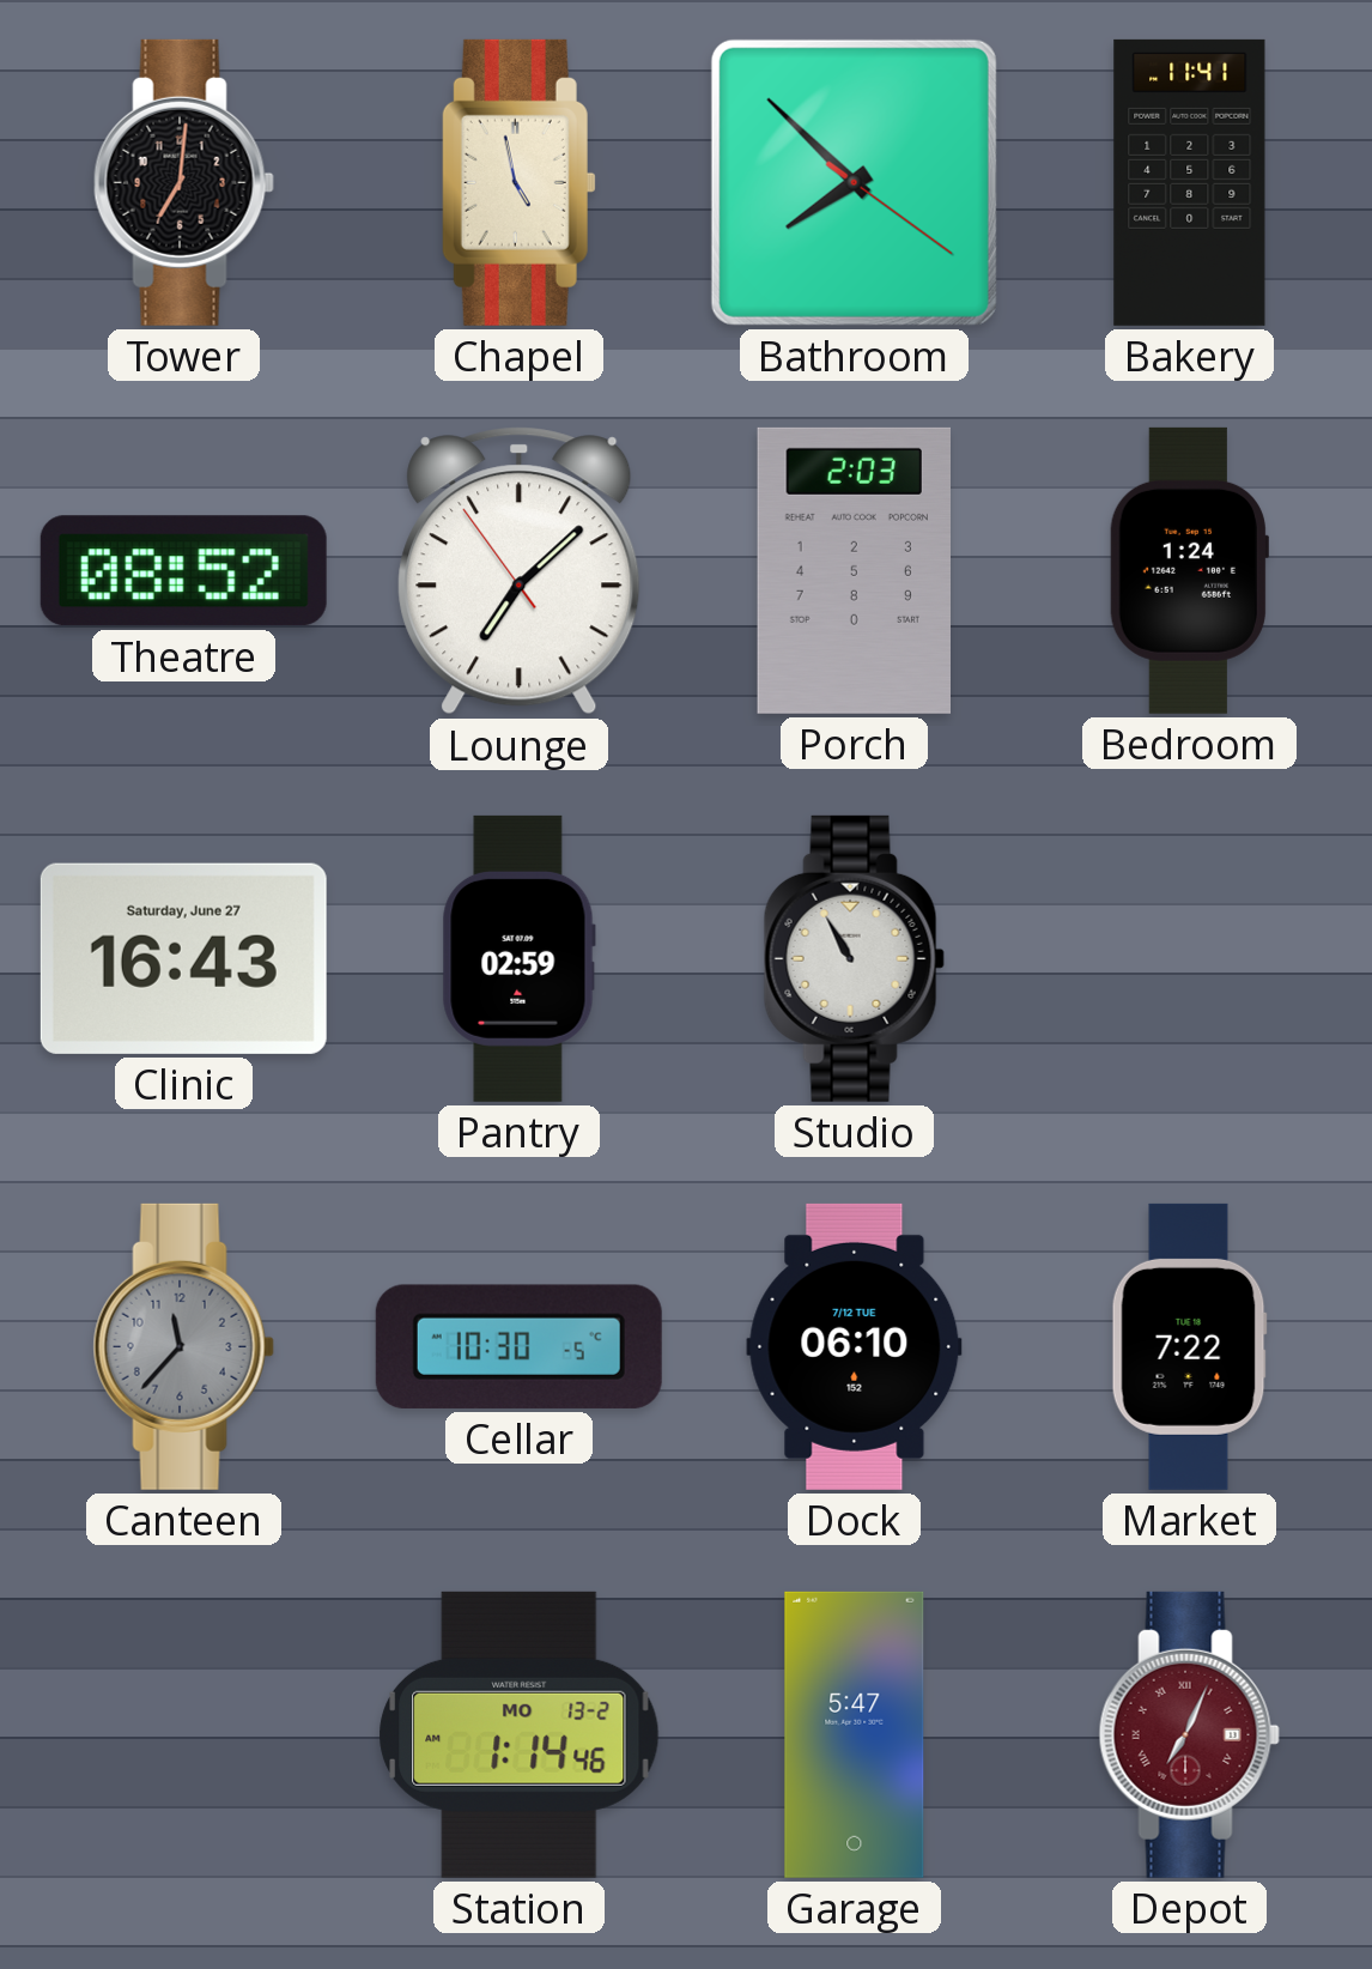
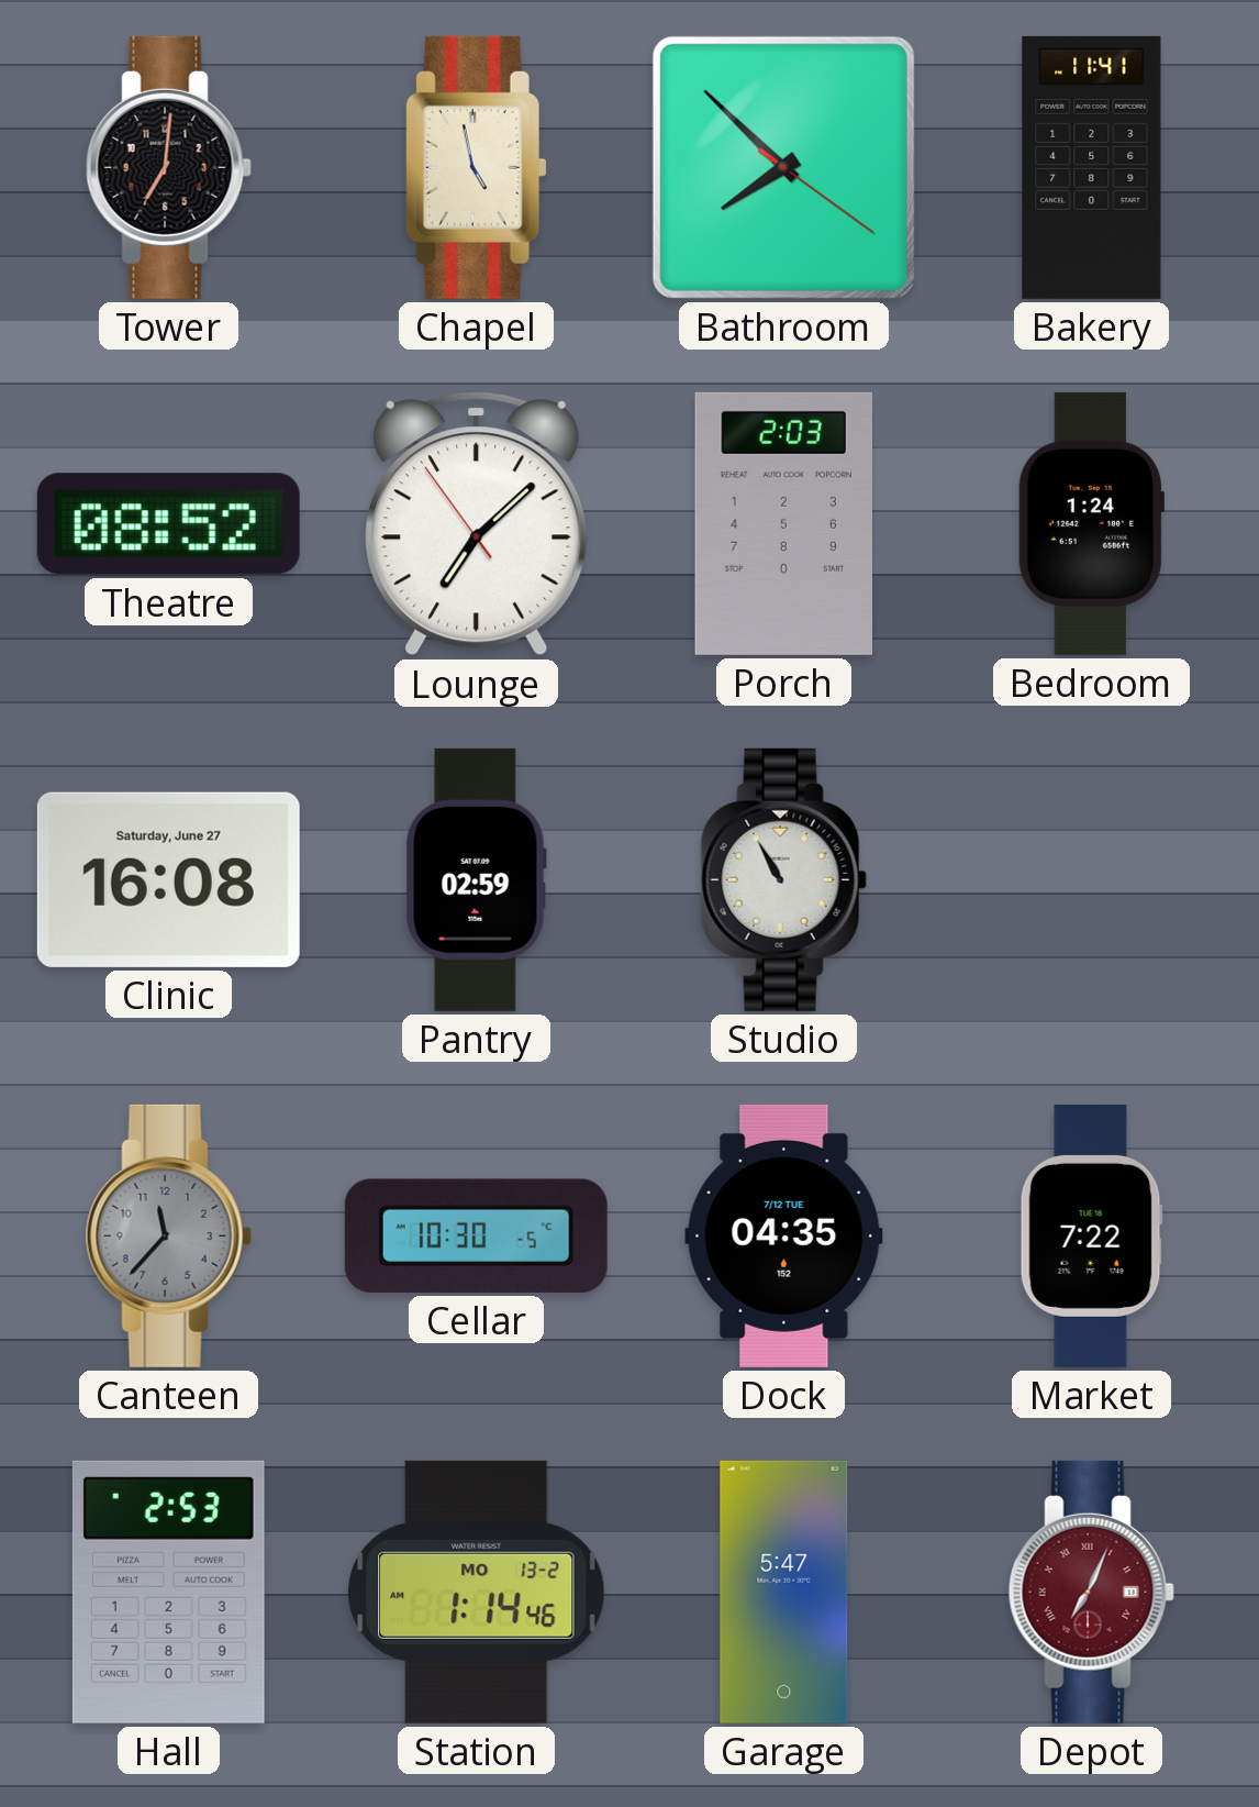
Clinic: 16:43 -> 16:08
Dock: 06:10 -> 04:35
Hall: none -> 2:53
